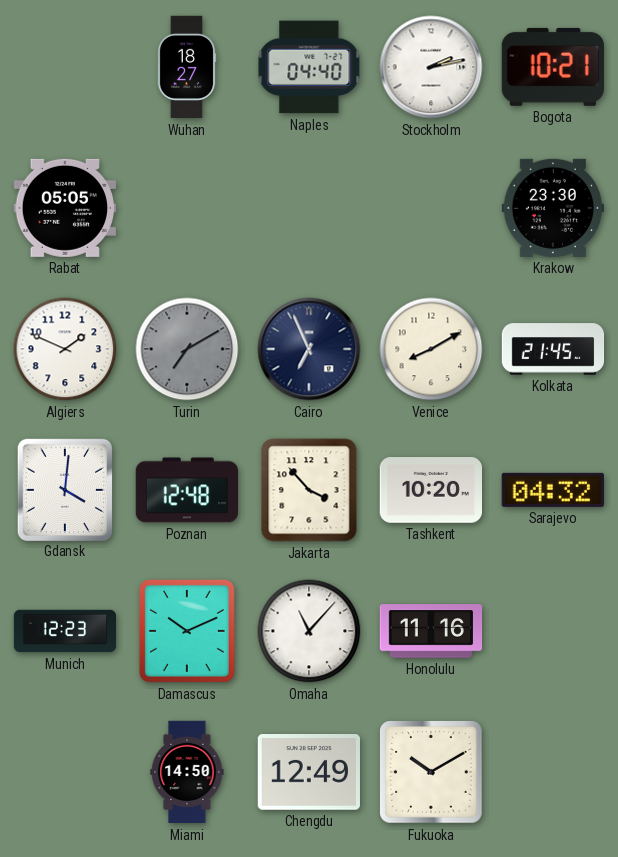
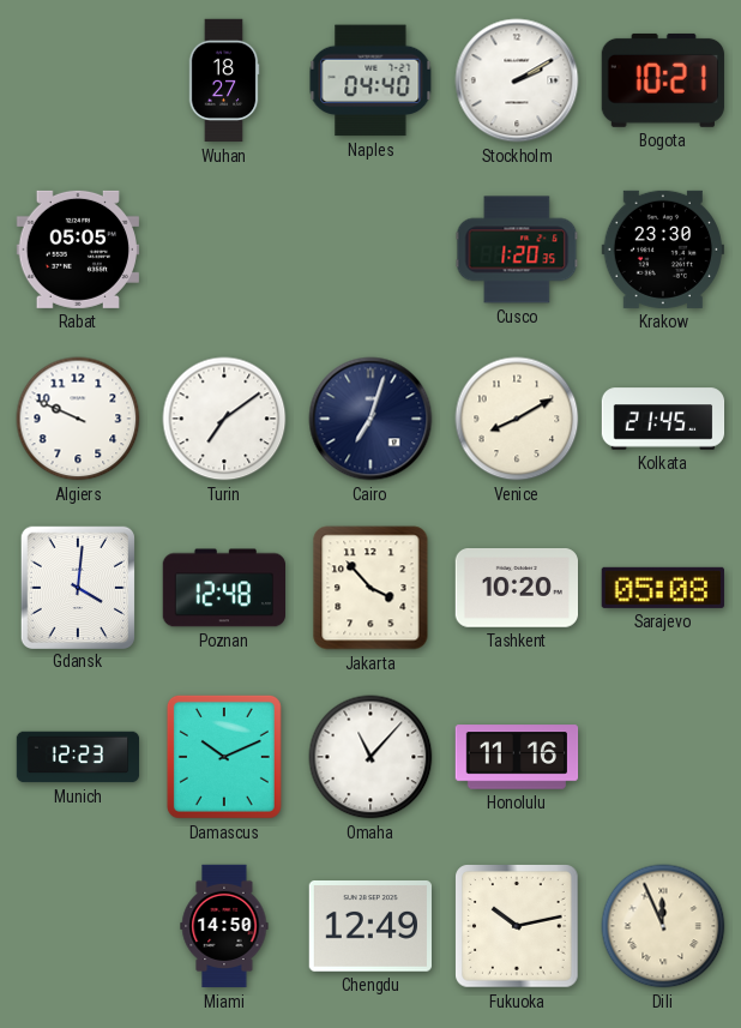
Stockholm: 2:13 -> 2:10
Cusco: none -> 1:20
Algiers: 1:49 -> 9:49
Turin: 7:10 -> 7:09
Turin dial: grey -> white
Cairo: 6:56 -> 7:03
Sarajevo: 04:32 -> 05:08
Fukuoka: 10:10 -> 10:13
Dili: none -> 11:56
